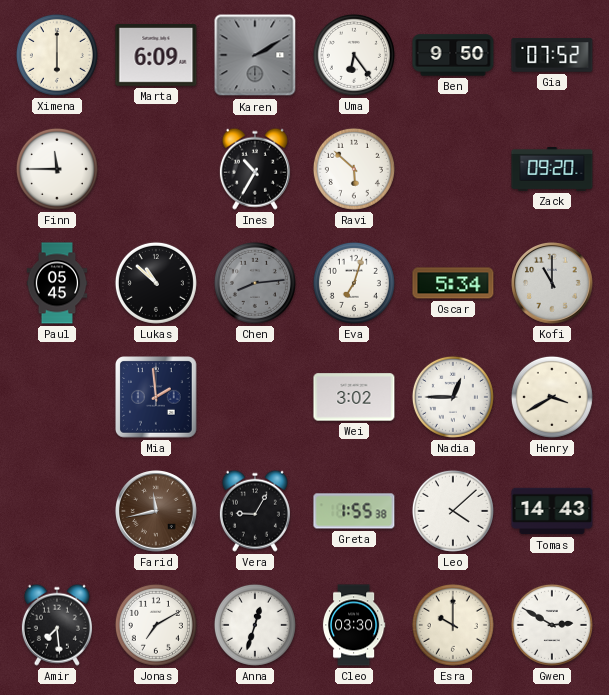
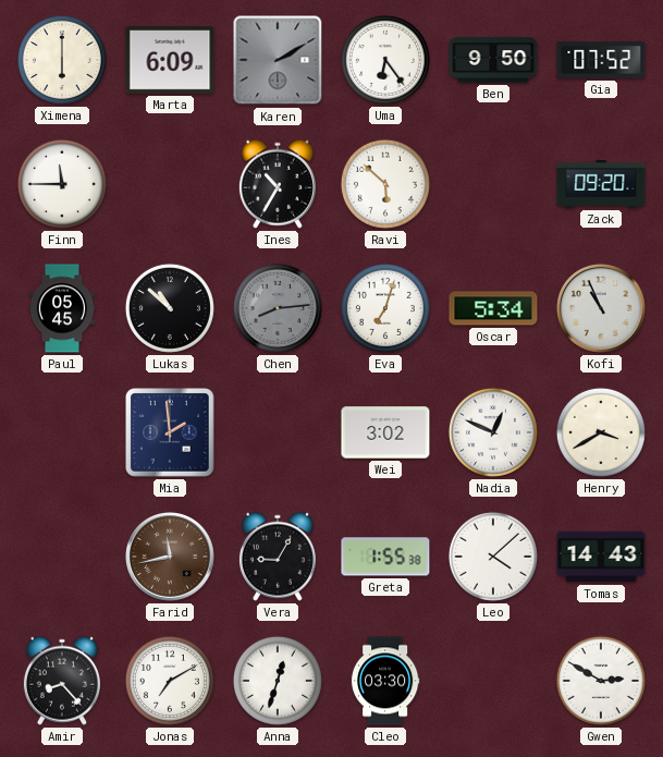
Kofi: 11:00 -> 10:56
Nadia: 12:45 -> 12:49
Amir: 7:29 -> 8:23
Esra: 10:00 -> none
